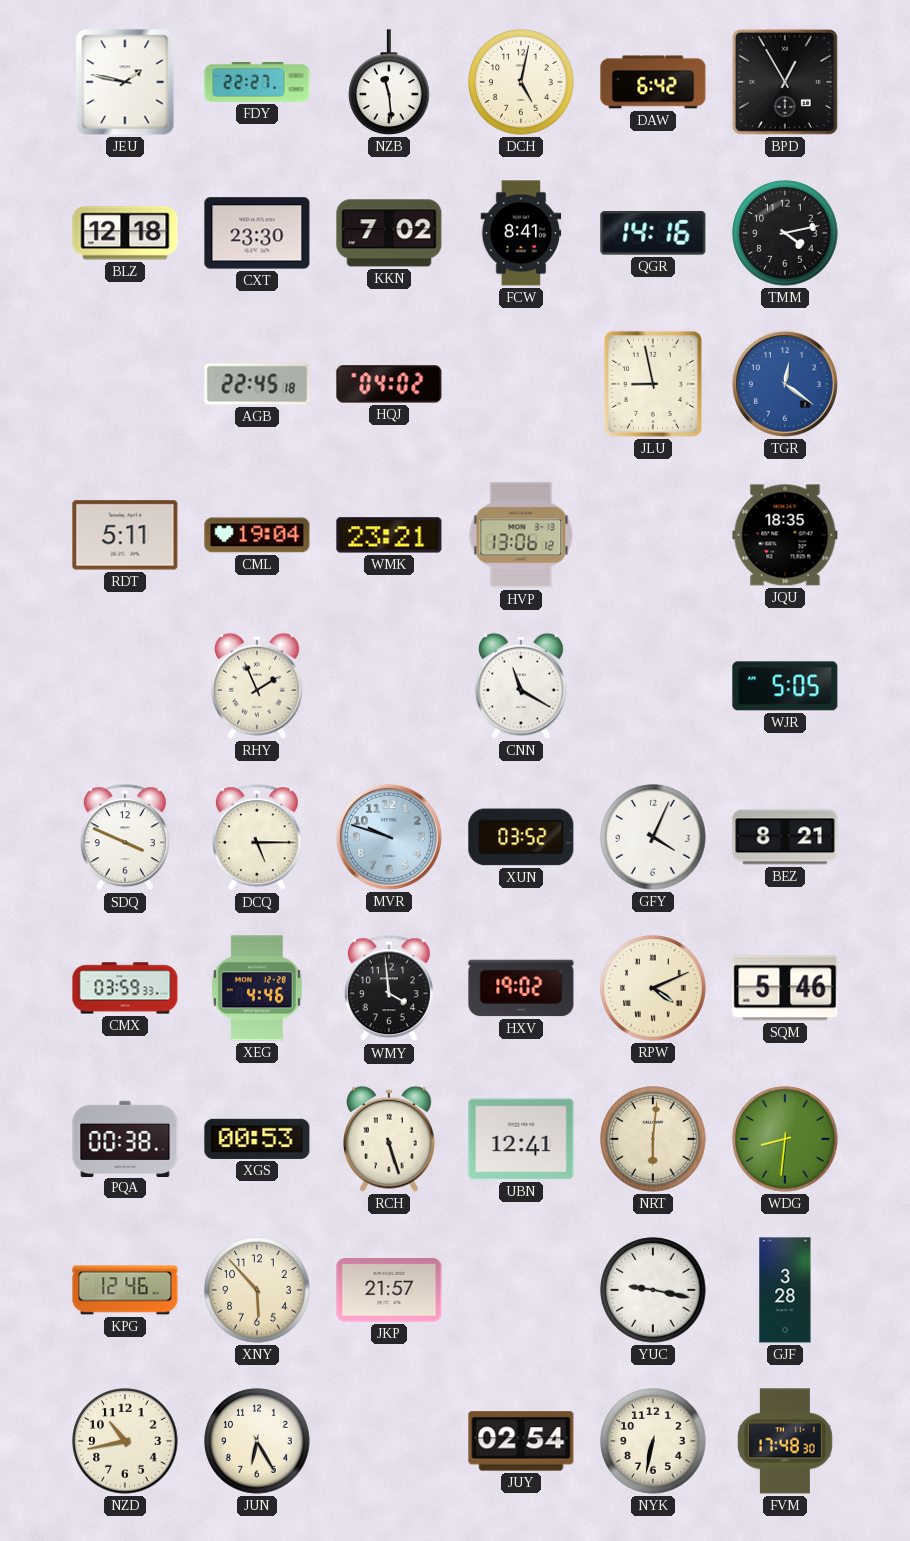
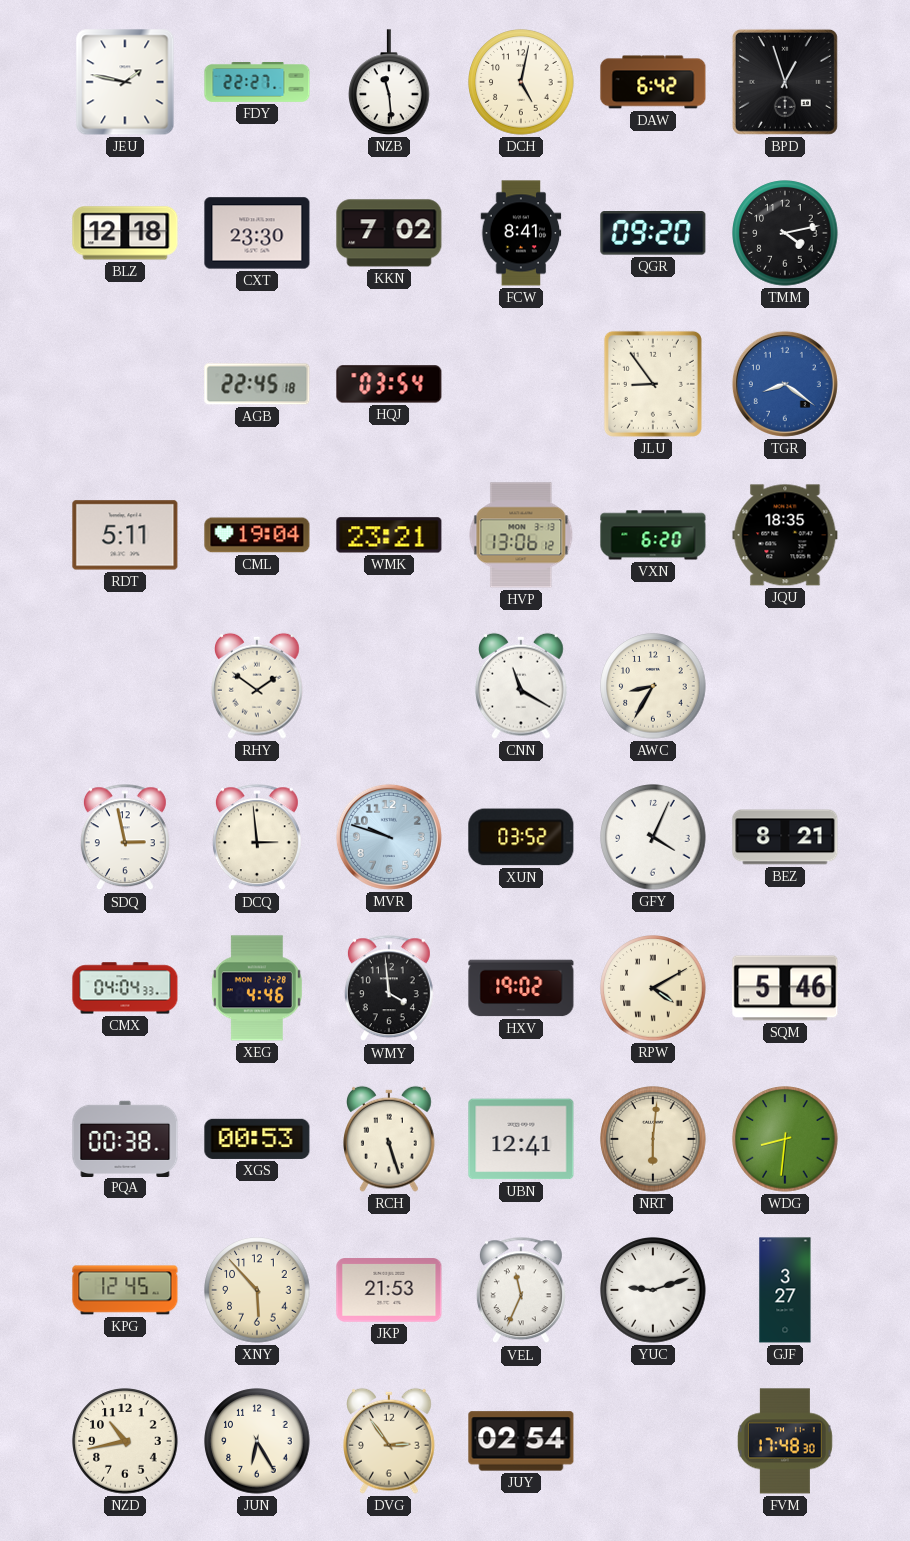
BPD: 12:55 -> 12:57
QGR: 14:16 -> 09:20
HQJ: 04:02 -> 03:54
JLU: 8:58 -> 8:54
TGR: 12:21 -> 8:21
VXN: none -> 6:20
RHY: 1:56 -> 1:51
AWC: none -> 8:35
WJR: 5:05 -> none
SDQ: 3:49 -> 2:58
DCQ: 5:15 -> 2:59
CMX: 03:59 -> 04:04
RPW: 4:11 -> 4:10
KPG: 12:46 -> 12:45
JKP: 21:57 -> 21:53
VEL: none -> 11:34
YUC: 9:17 -> 9:12
GJF: 3:28 -> 3:27
DVG: none -> 2:54
NYK: 6:32 -> none
